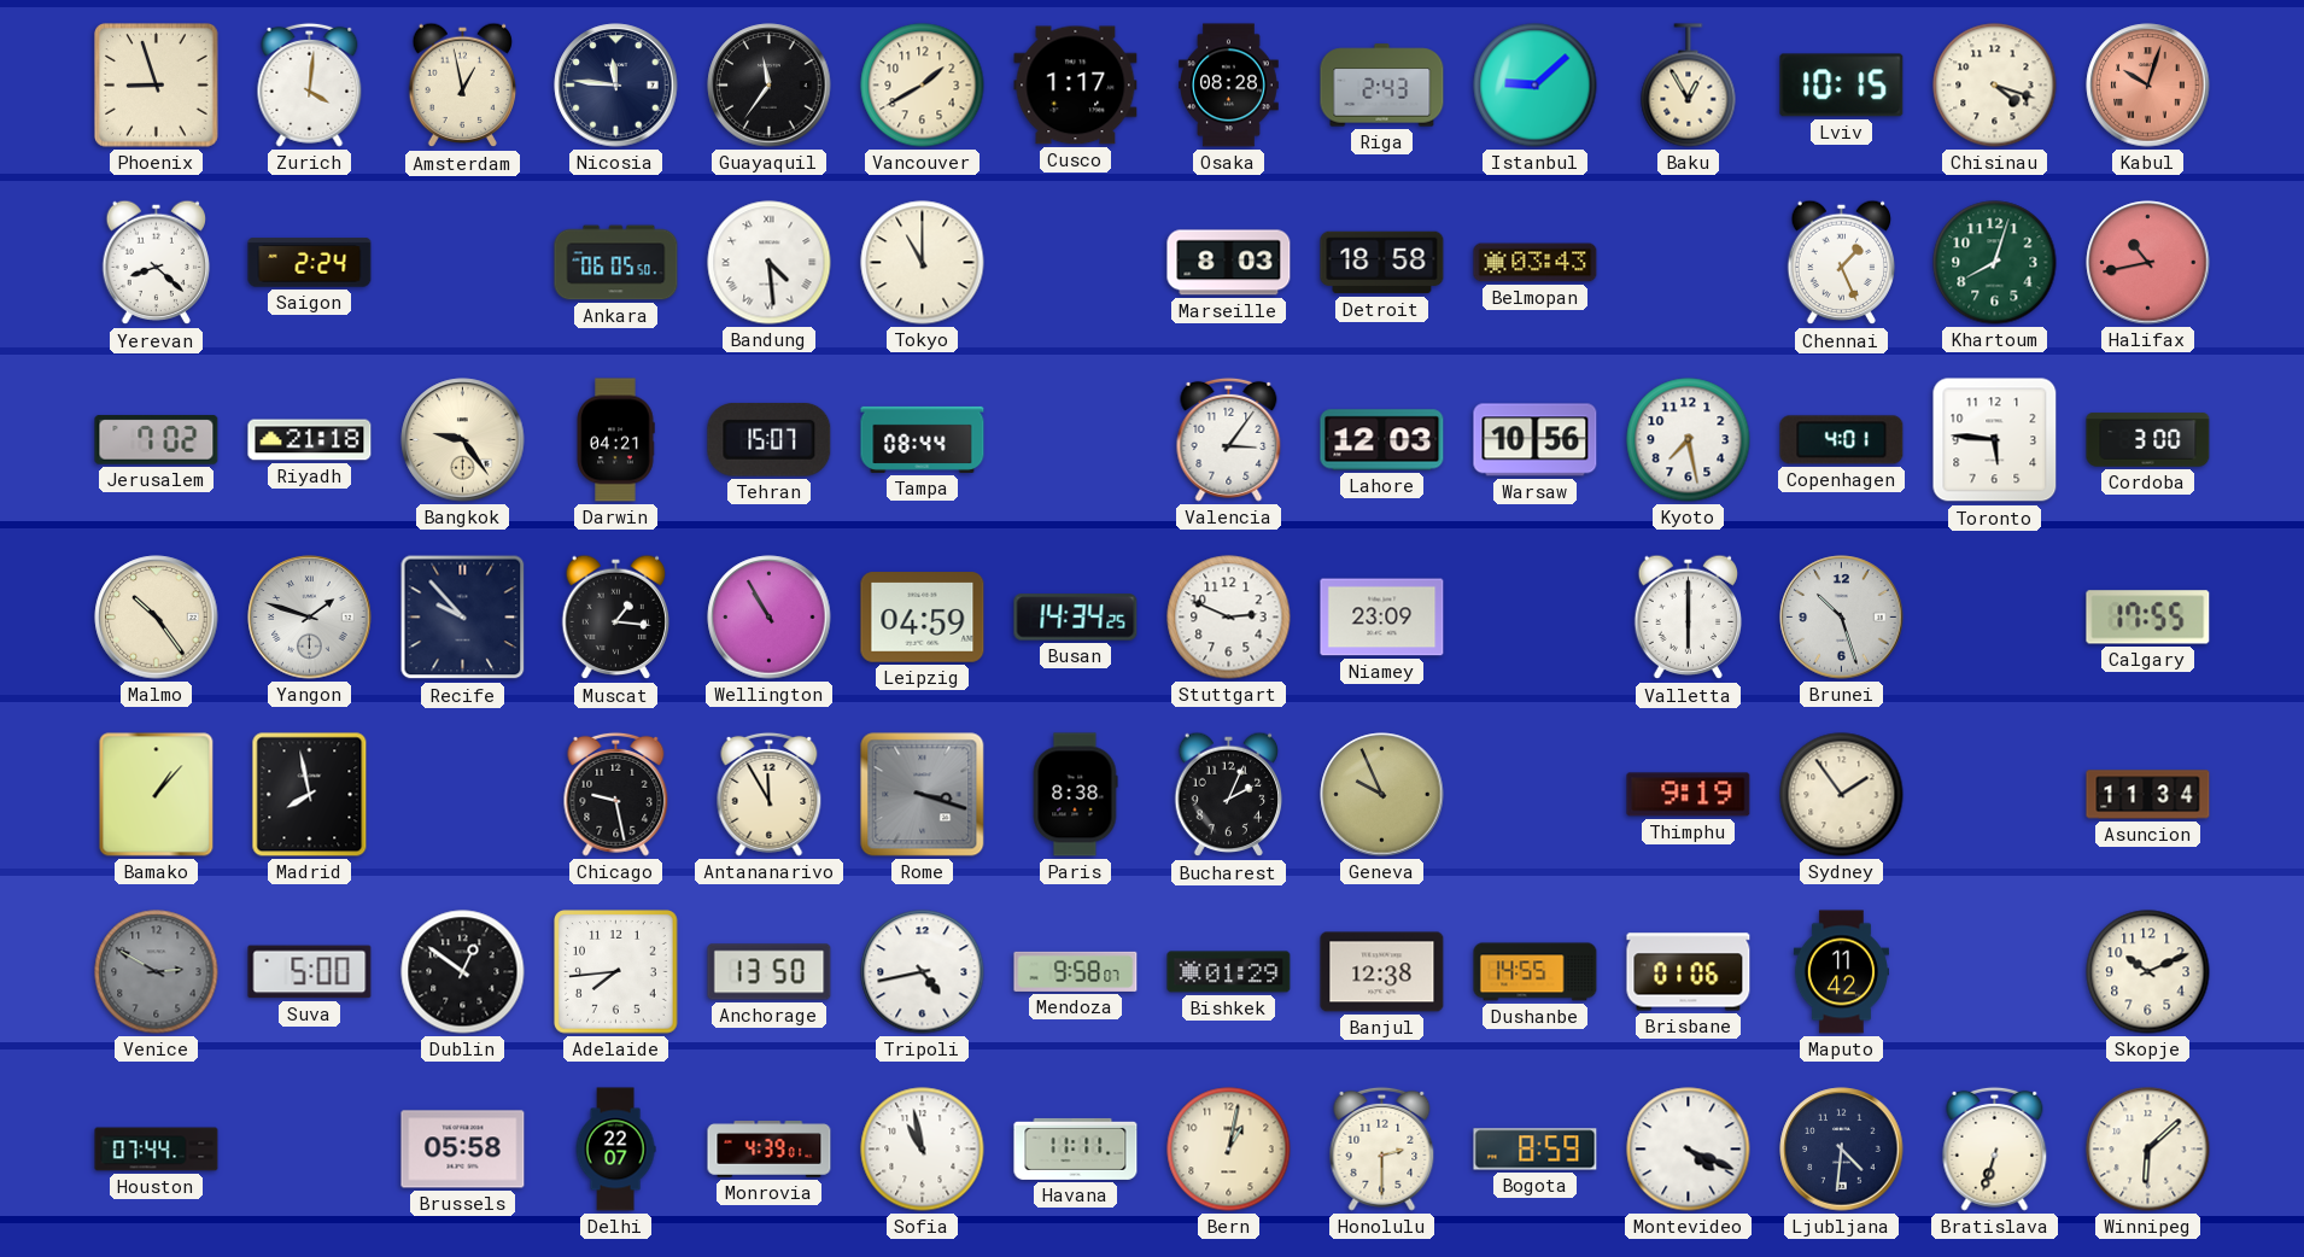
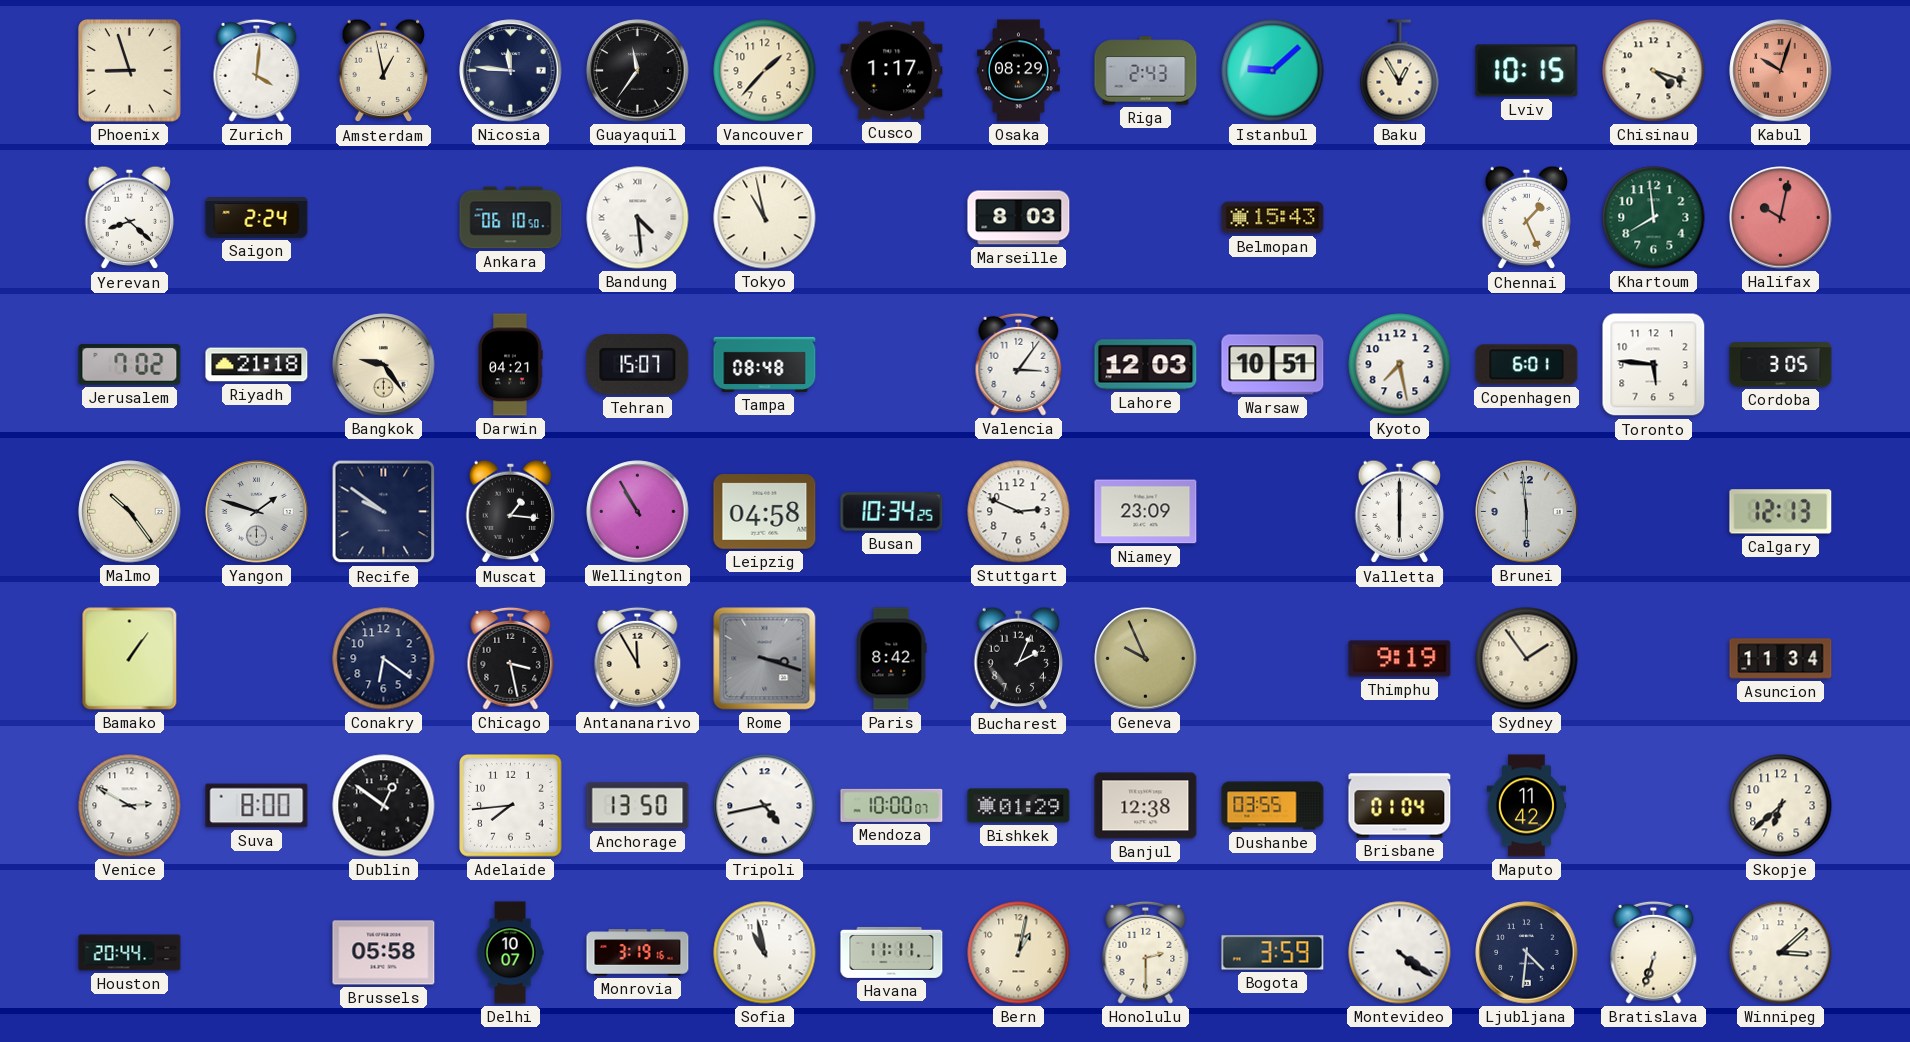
Vancouver: 1:40 -> 1:37
Osaka: 08:28 -> 08:29
Ankara: 06:05 -> 06:10
Tokyo: 11:00 -> 10:58
Detroit: 18:58 -> none
Belmopan: 03:43 -> 15:43
Khartoum: 8:03 -> 7:59
Halifax: 10:43 -> 10:02
Tampa: 08:44 -> 08:48
Warsaw: 10:56 -> 10:51
Copenhagen: 4:01 -> 6:01
Cordoba: 3:00 -> 3:05
Recife: 9:53 -> 9:51
Leipzig: 04:59 -> 04:58
Busan: 14:34 -> 10:34
Brunei: 10:27 -> 5:59
Calgary: 17:55 -> 12:13
Bamako: 1:07 -> 1:06
Madrid: 7:58 -> none
Conakry: none -> 6:21
Chicago: 9:28 -> 3:28
Paris: 8:38 -> 8:42
Venice dial: grey -> white
Suva: 5:00 -> 8:00
Mendoza: 9:58 -> 10:00
Dushanbe: 14:55 -> 03:55
Brisbane: 01:06 -> 01:04
Skopje: 10:11 -> 6:38
Houston: 07:44 -> 20:44
Delhi: 22:07 -> 10:07
Monrovia: 4:39 -> 3:19
Bogota: 8:59 -> 3:59
Montevideo: 4:19 -> 4:21
Winnipeg: 6:08 -> 3:08
